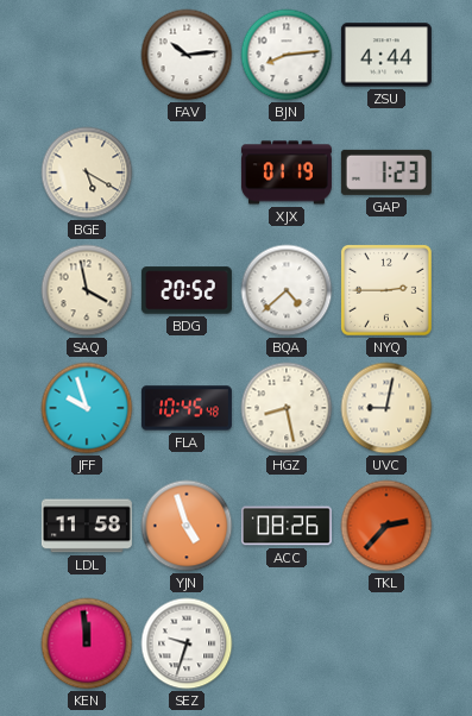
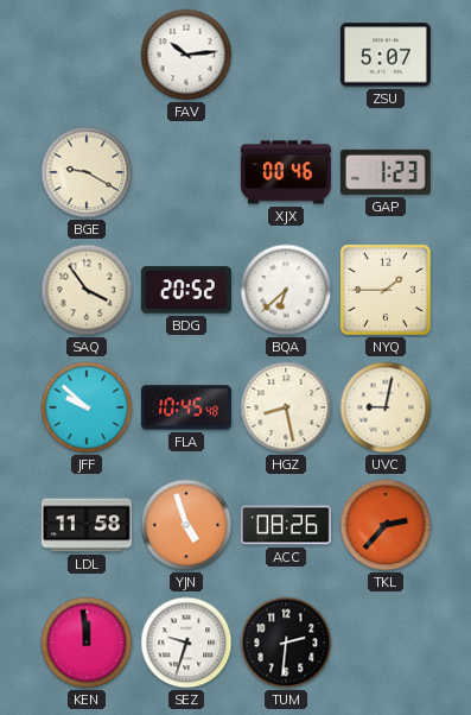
BJN: 8:14 -> none
ZSU: 4:44 -> 5:07
BGE: 5:20 -> 9:20
XJX: 01:19 -> 00:46
SAQ: 3:58 -> 3:54
BQA: 4:38 -> 6:38
NYQ: 2:45 -> 1:45
JFF: 9:57 -> 9:52
TUM: none -> 2:31
